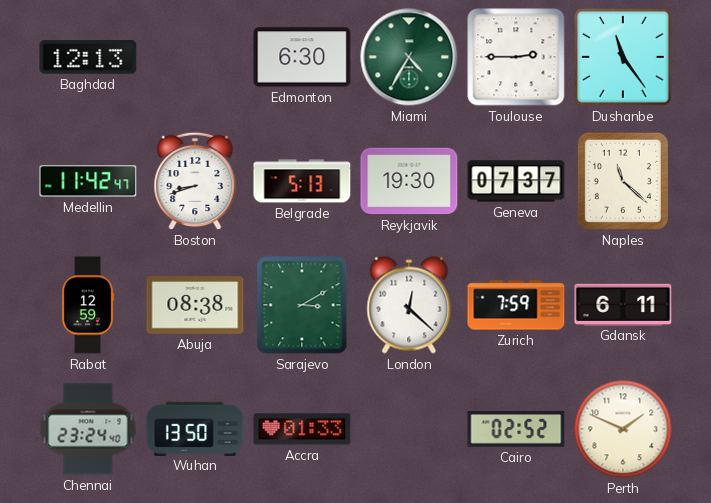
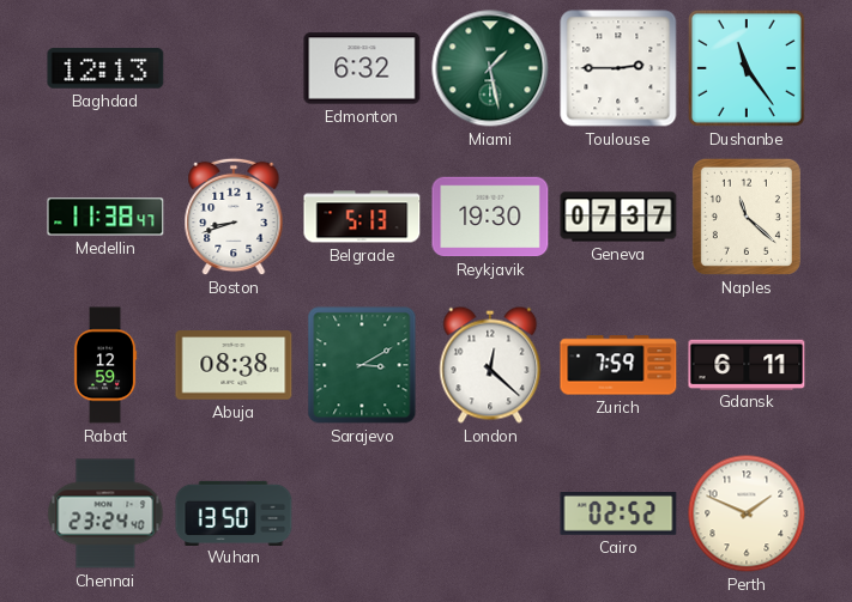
Edmonton: 6:30 -> 6:32
Miami: 4:35 -> 1:28
Medellin: 11:42 -> 11:38
Accra: 01:33 -> none
